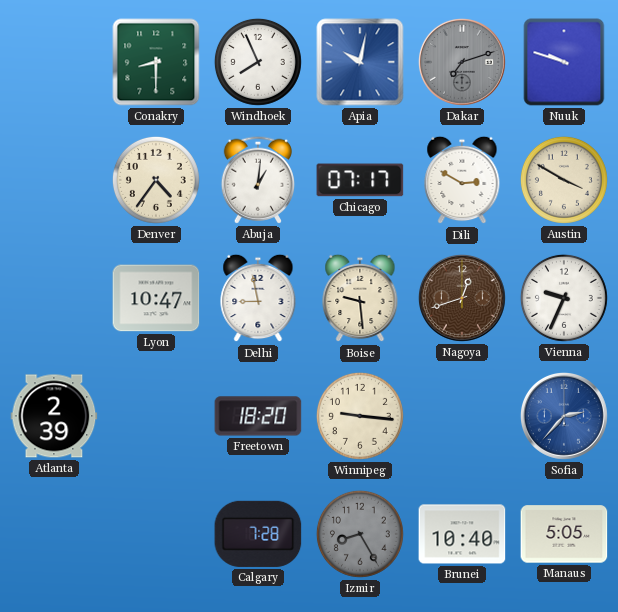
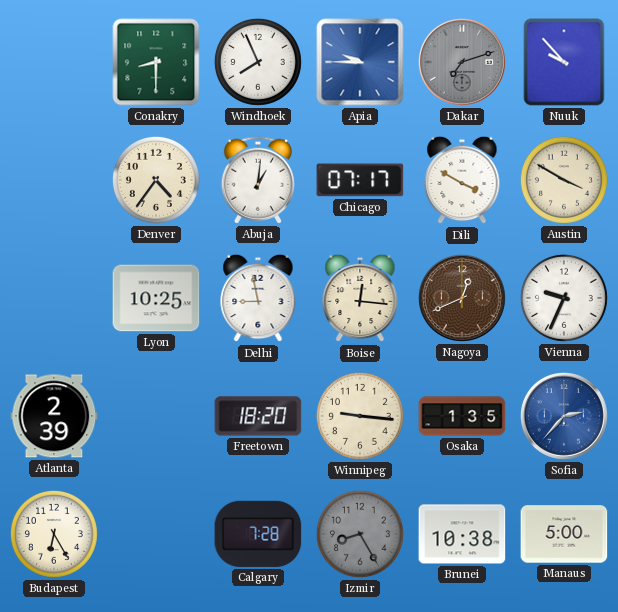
Apia: 10:02 -> 9:45
Nuuk: 9:48 -> 9:53
Dili: 2:50 -> 3:50
Lyon: 10:47 -> 10:25
Boise: 9:29 -> 12:16
Nagoya: 12:42 -> 12:41
Osaka: none -> 1:35
Budapest: none -> 6:25
Brunei: 10:40 -> 10:38
Manaus: 5:05 -> 5:00
